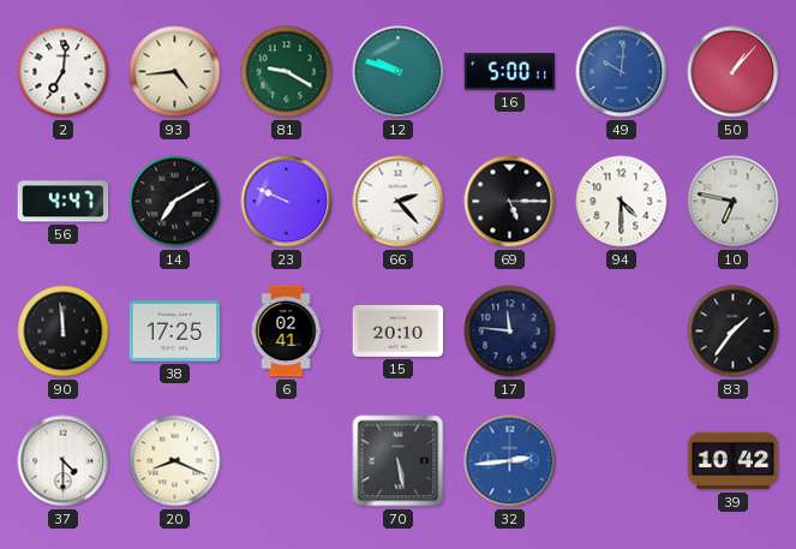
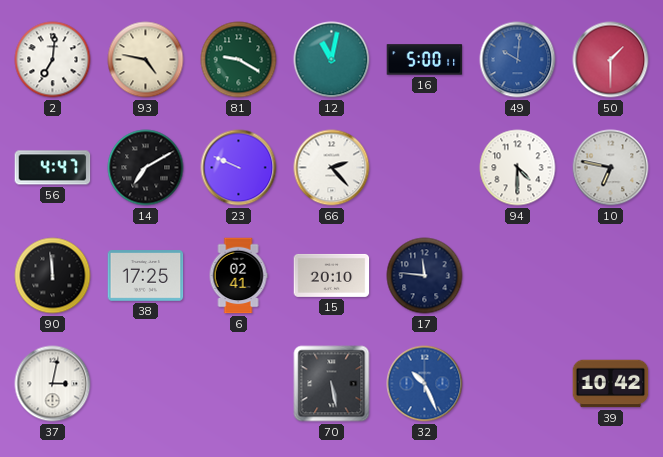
93: 4:44 -> 4:47
12: 9:48 -> 11:02
50: 1:07 -> 1:30
69: 5:15 -> none
83: 1:36 -> none
37: 4:30 -> 3:02
20: 8:19 -> none
32: 2:44 -> 10:26
